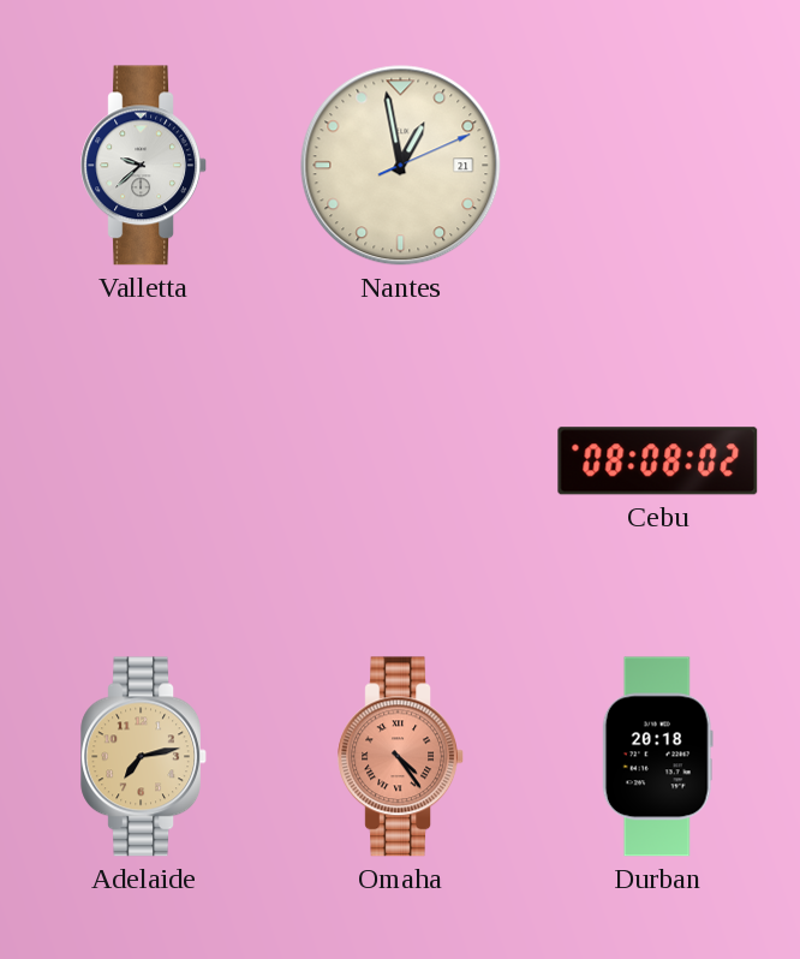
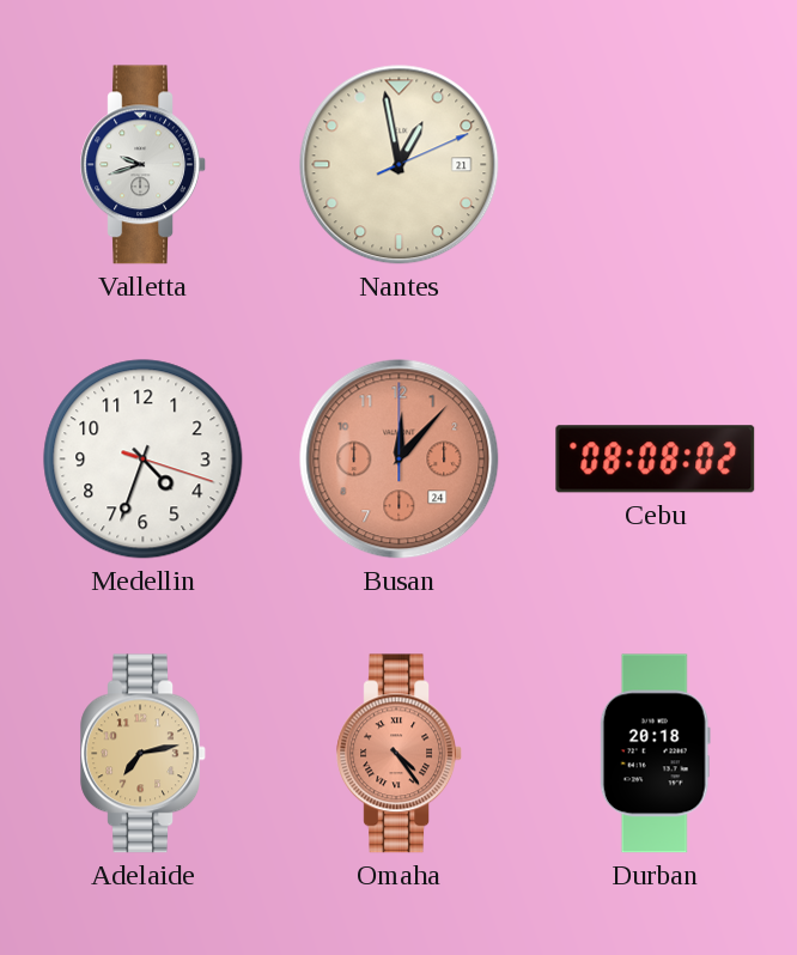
Valletta: 9:38 -> 9:42
Medellin: none -> 4:33
Busan: none -> 12:07
